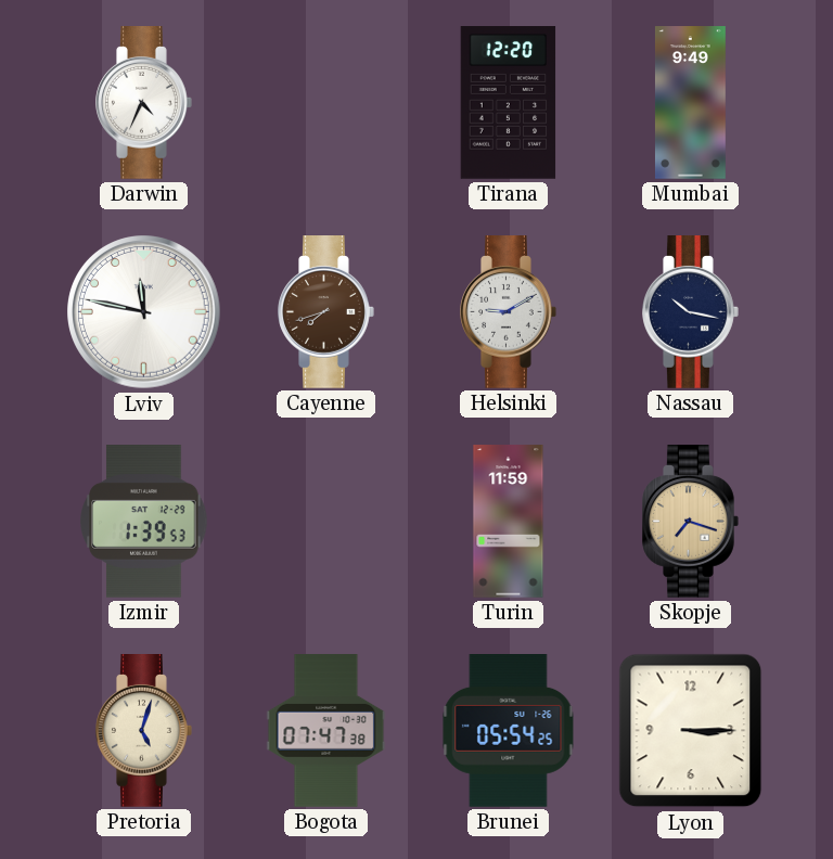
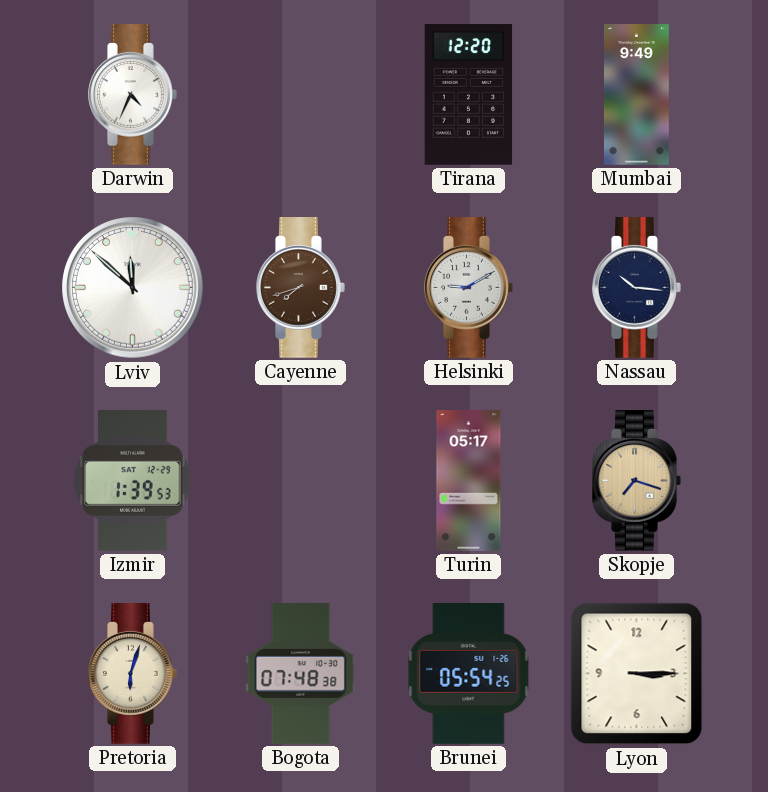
Lviv: 11:47 -> 11:52
Nassau: 10:17 -> 10:16
Turin: 11:59 -> 05:17
Pretoria: 5:03 -> 6:03
Bogota: 07:47 -> 07:48
